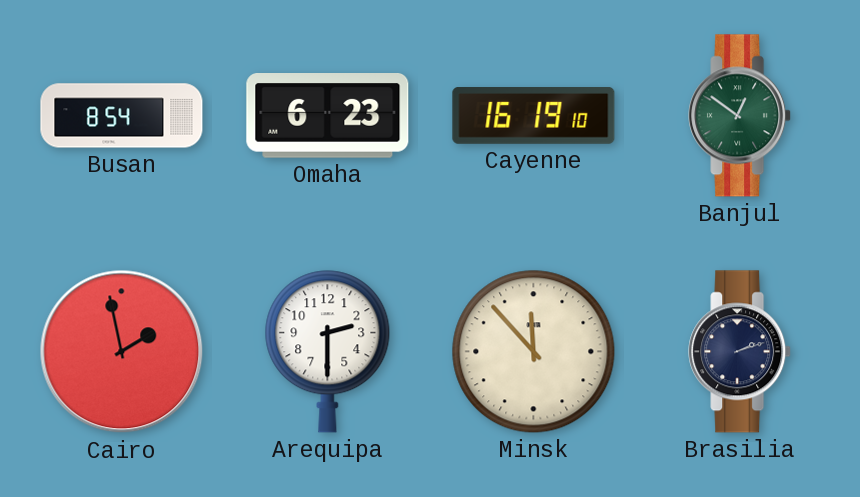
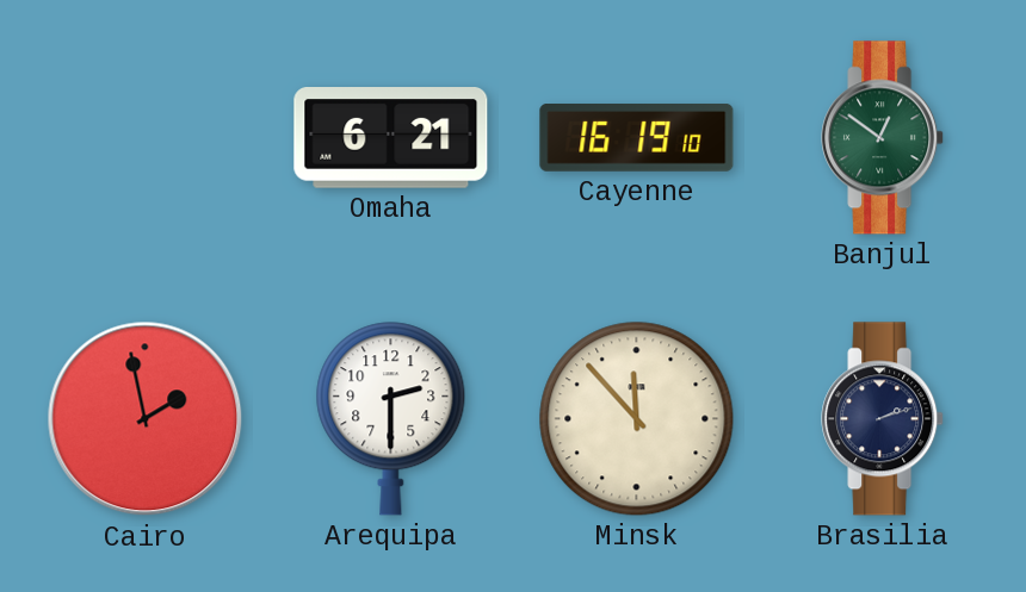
Busan: 8:54 -> none
Omaha: 6:23 -> 6:21
